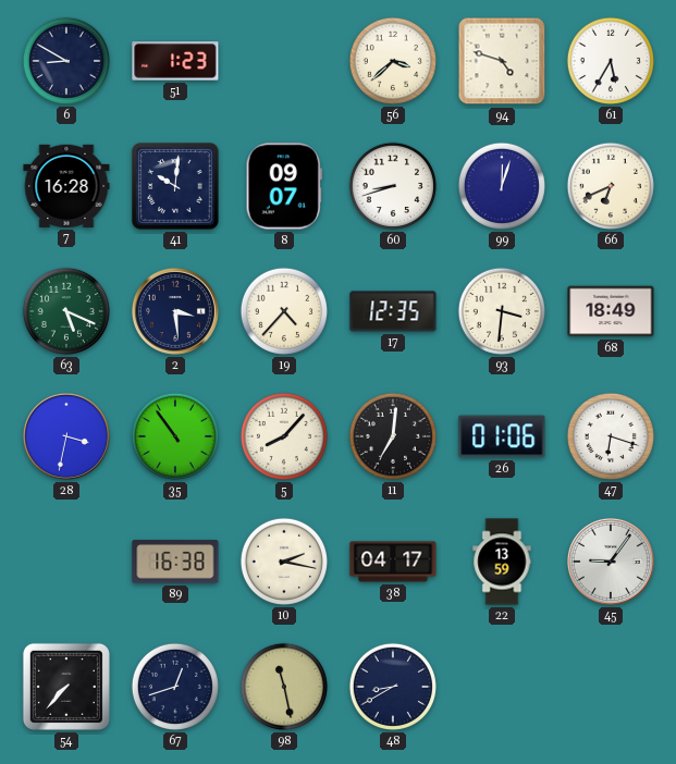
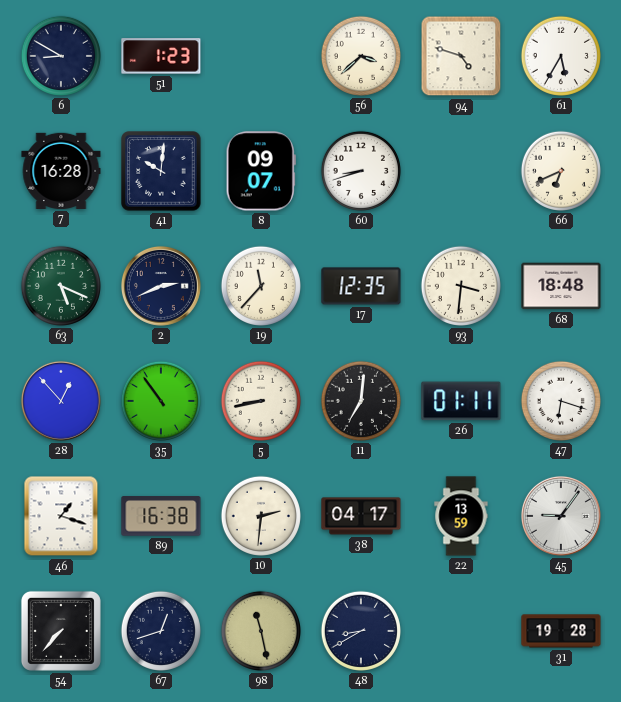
99: 12:03 -> none
2: 3:29 -> 2:41
19: 4:37 -> 11:37
68: 18:49 -> 18:48
28: 3:32 -> 12:53
5: 8:07 -> 8:43
26: 01:06 -> 01:11
46: none -> 1:18
10: 2:17 -> 2:31
31: none -> 19:28
